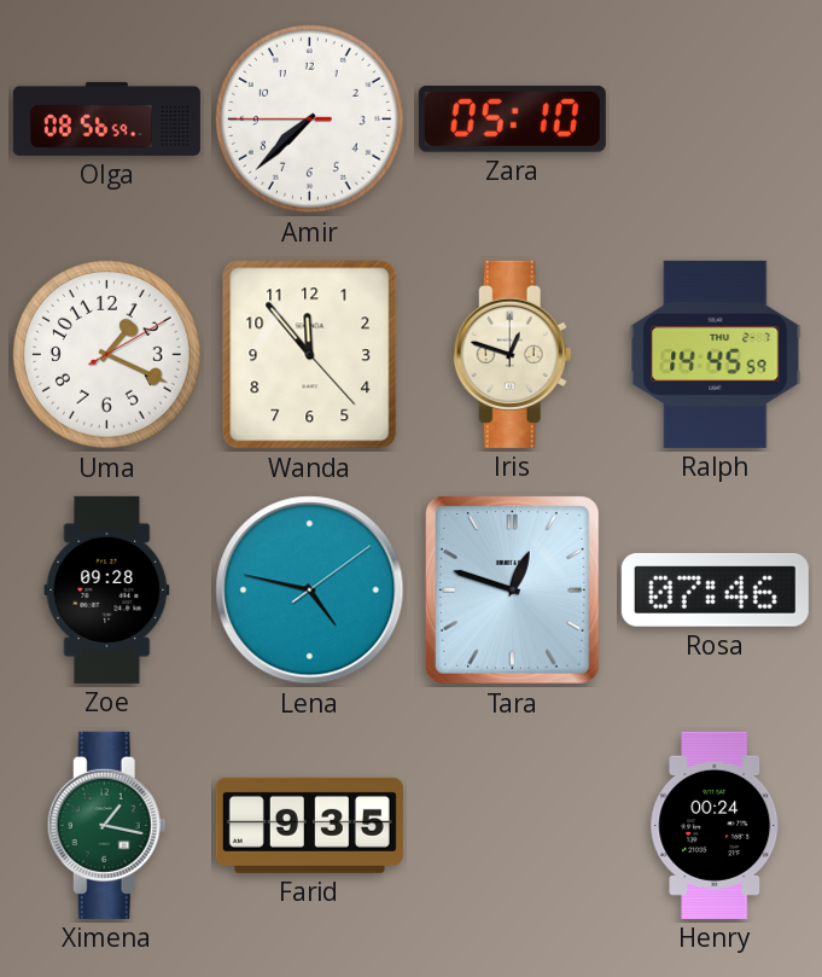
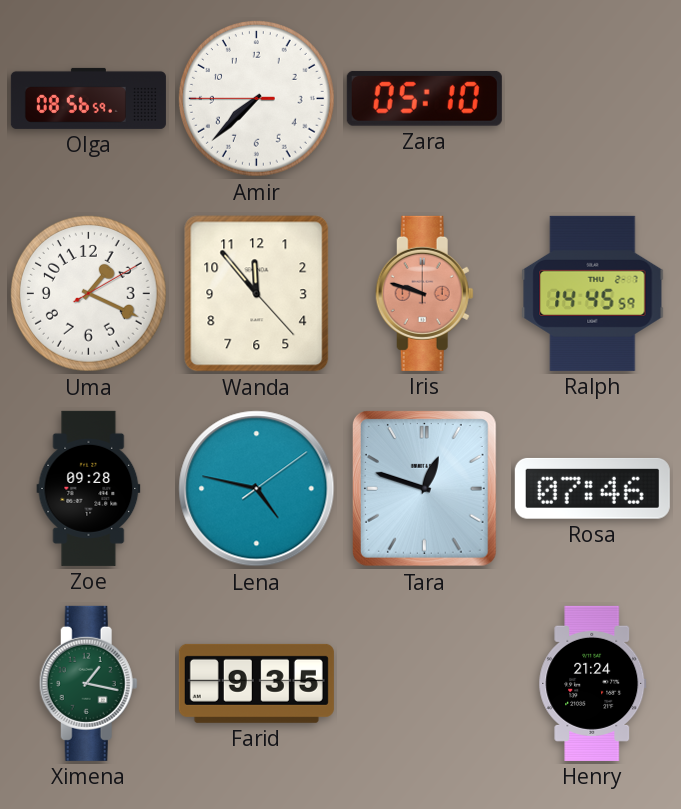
Iris: 12:48 -> 9:48
Iris dial: cream -> salmon
Henry: 00:24 -> 21:24
